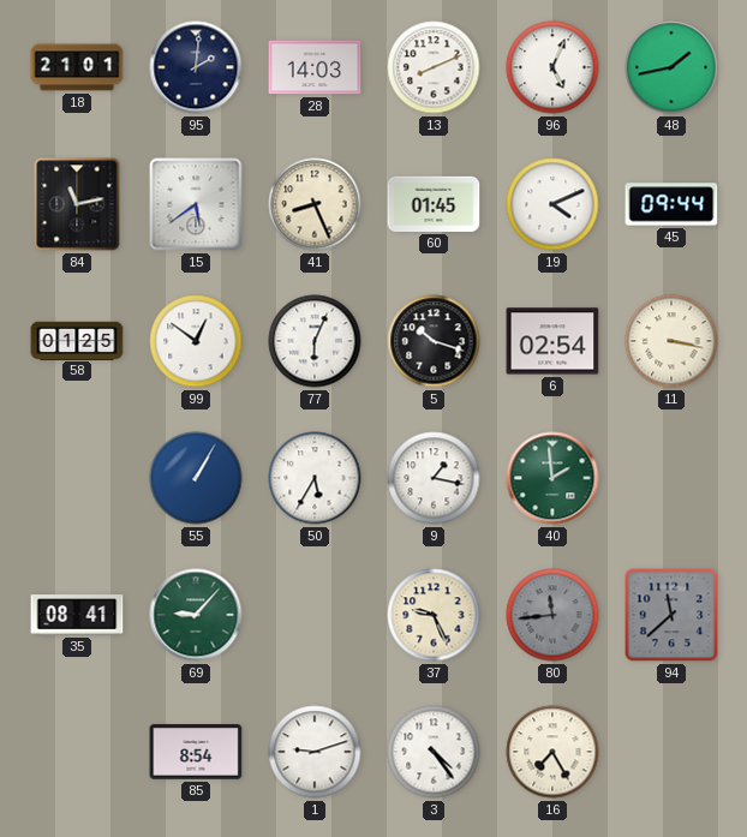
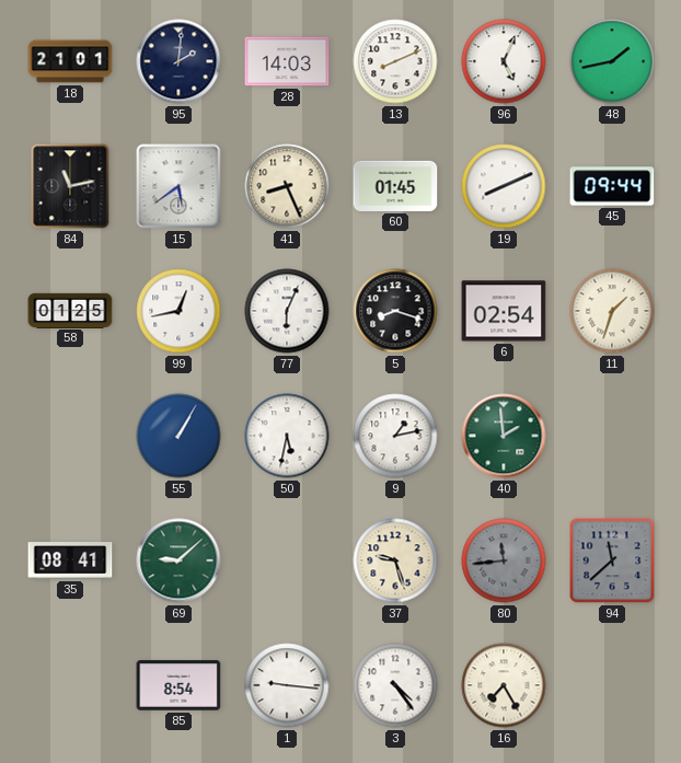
19: 4:11 -> 8:11
99: 12:51 -> 12:43
5: 10:18 -> 8:18
11: 3:17 -> 1:33
50: 5:35 -> 5:32
9: 1:17 -> 1:13
69: 9:07 -> 9:08
37: 9:26 -> 9:27
1: 9:12 -> 9:16
